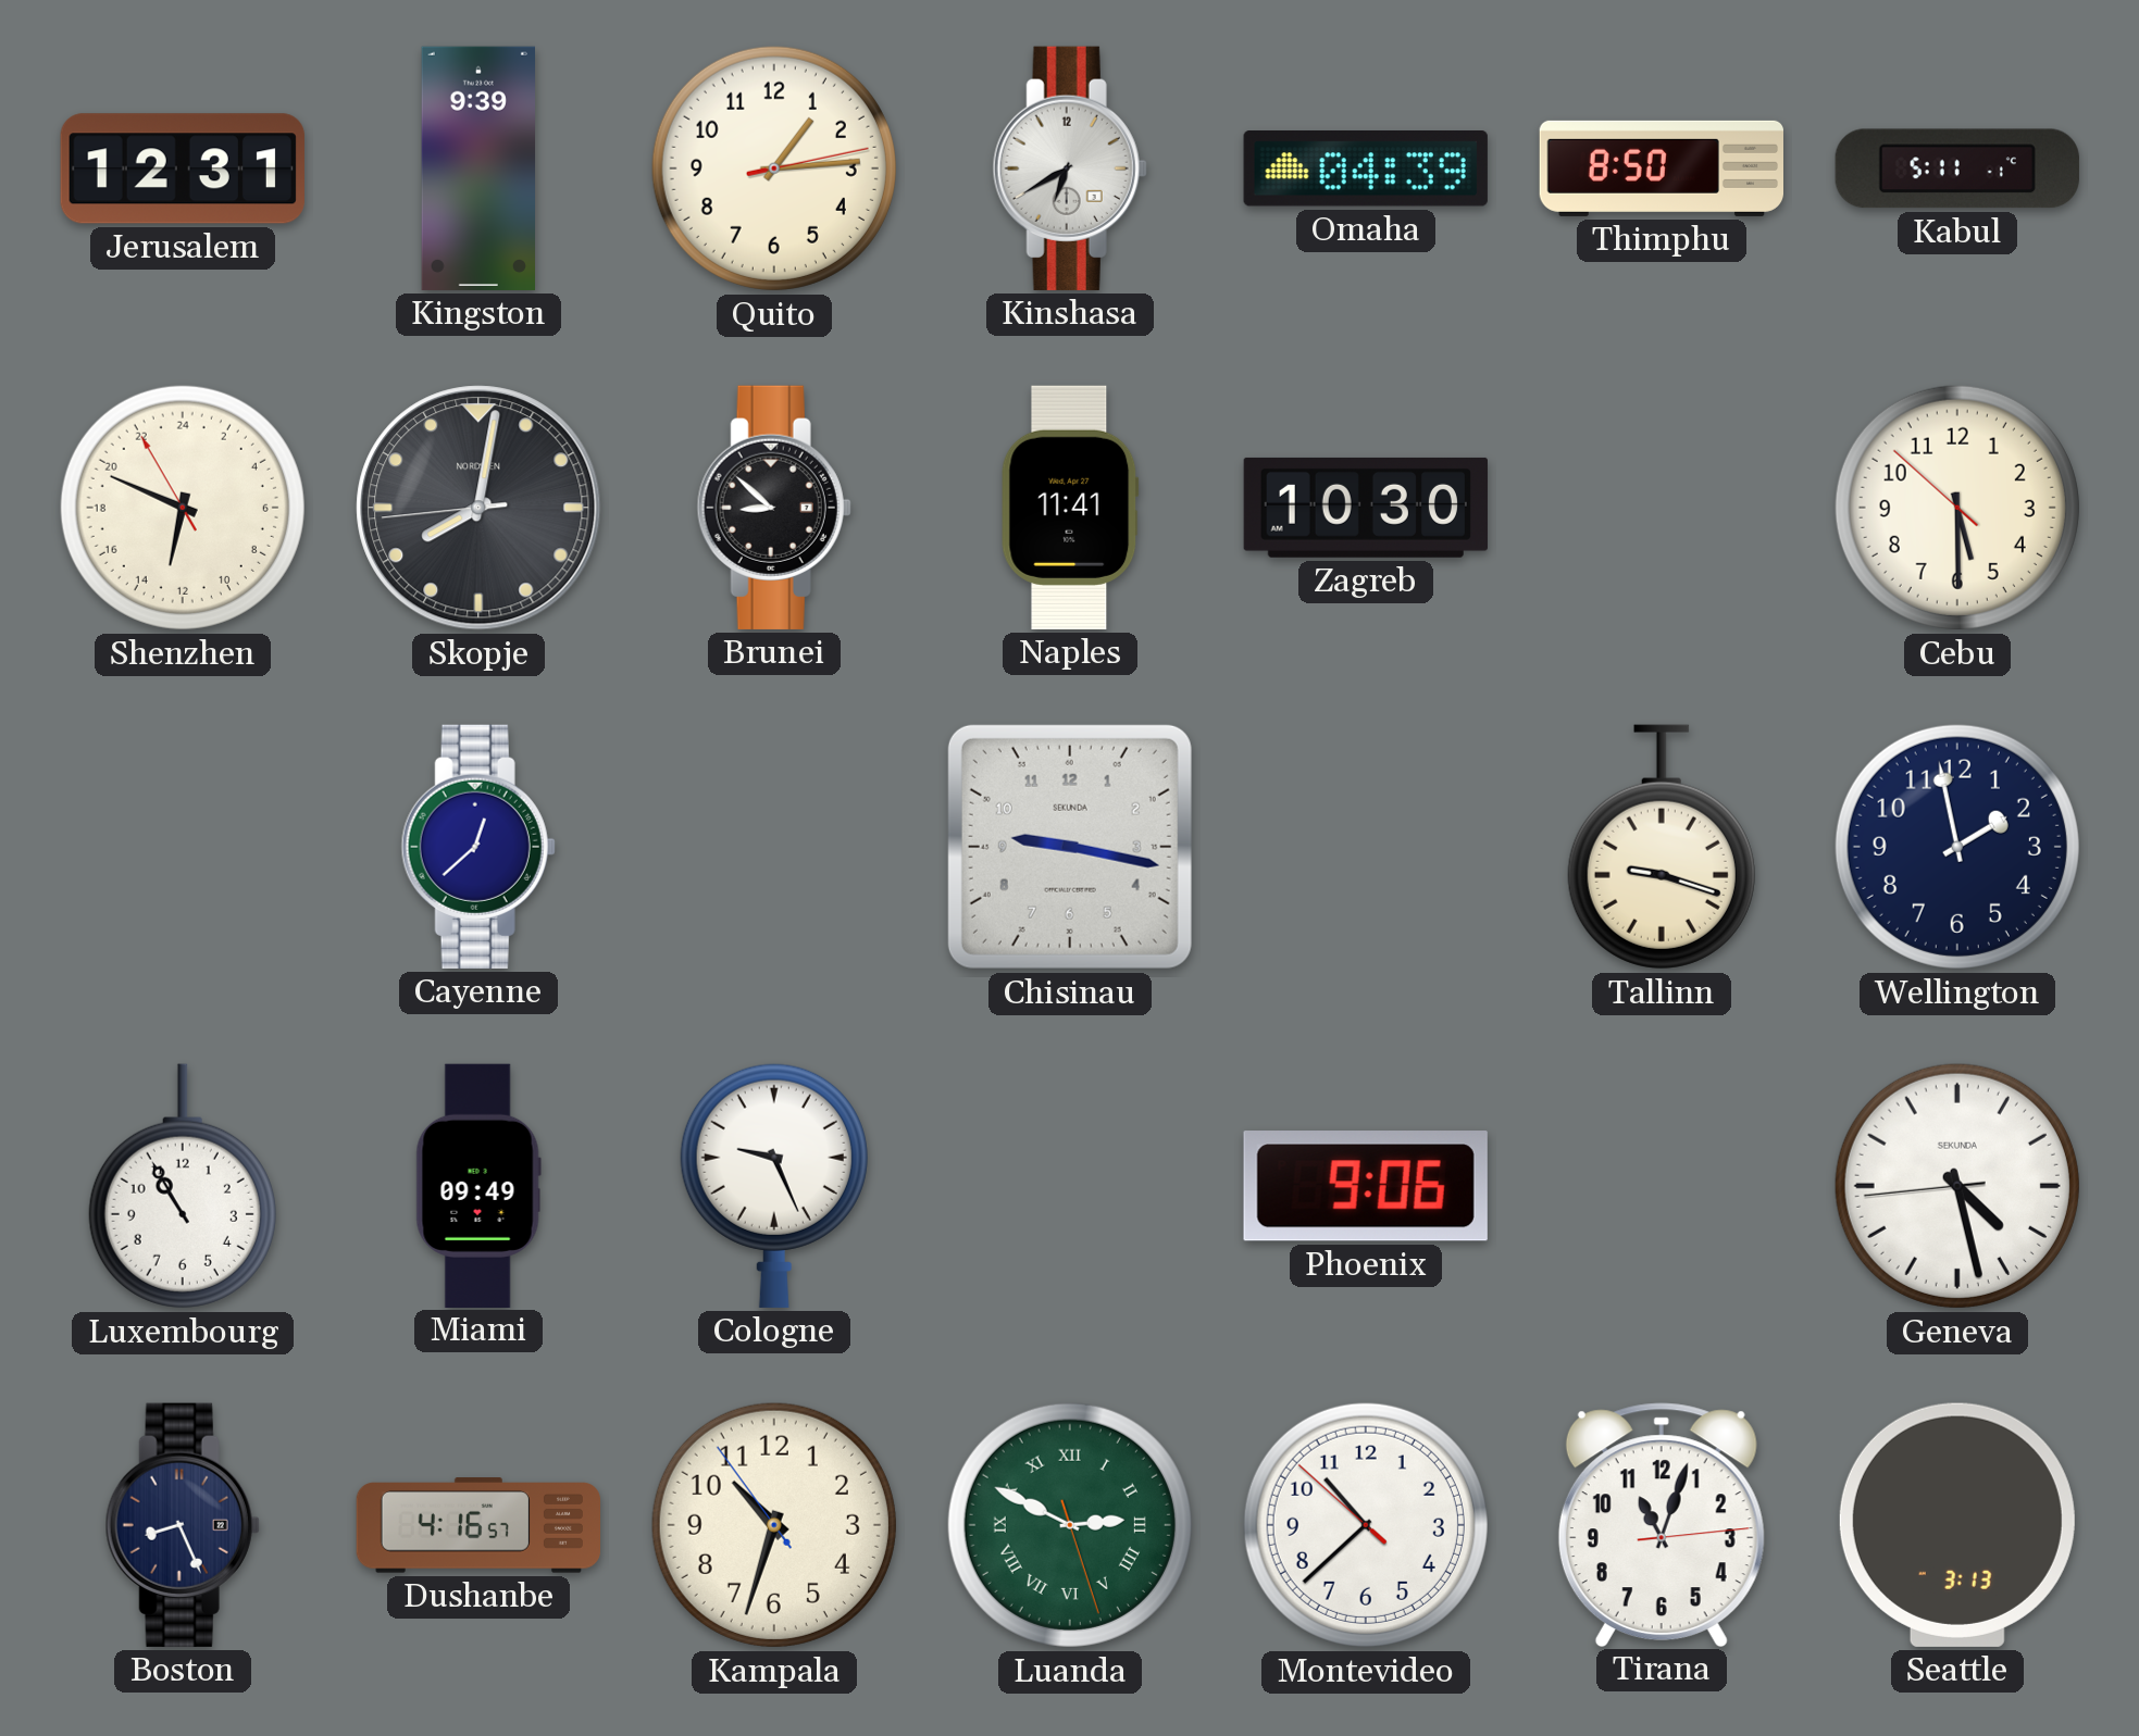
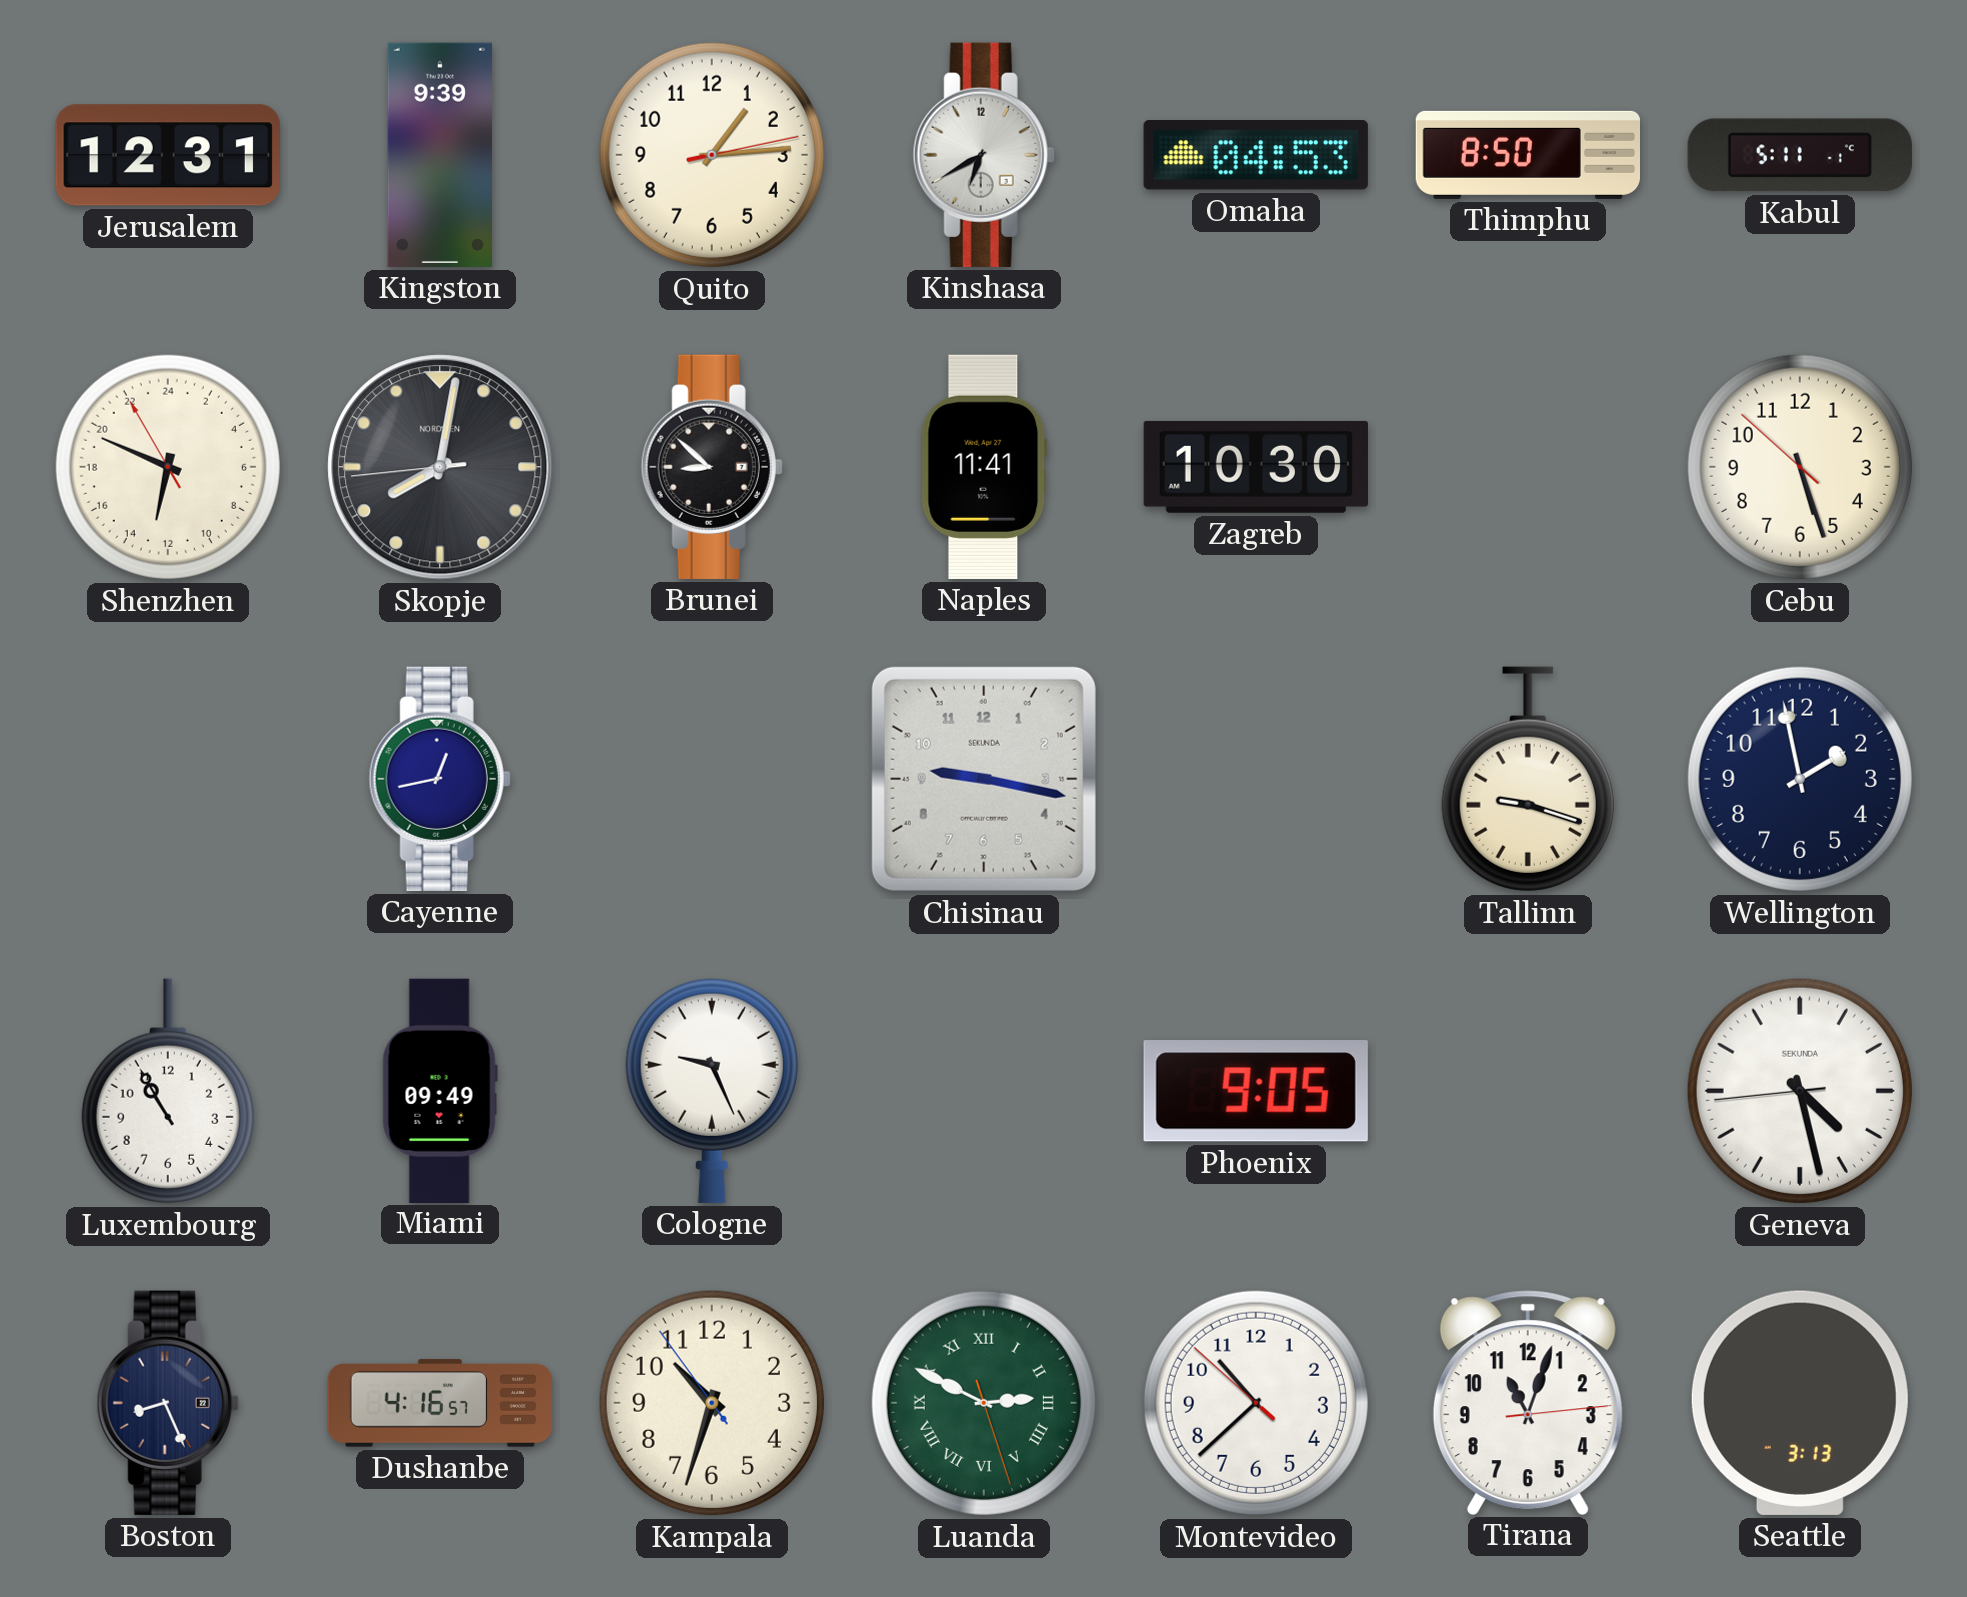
Omaha: 04:39 -> 04:53
Cebu: 5:29 -> 5:26
Cayenne: 12:38 -> 12:43
Phoenix: 9:06 -> 9:05
